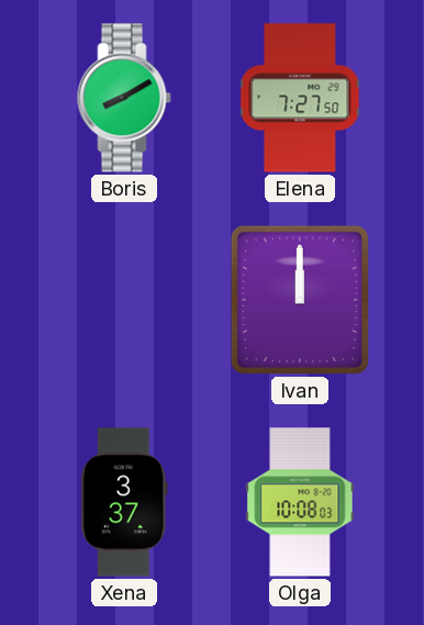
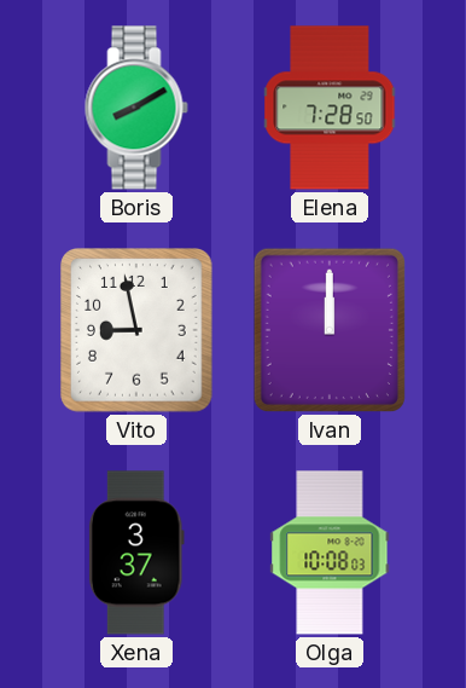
Elena: 7:27 -> 7:28
Vito: none -> 8:58
